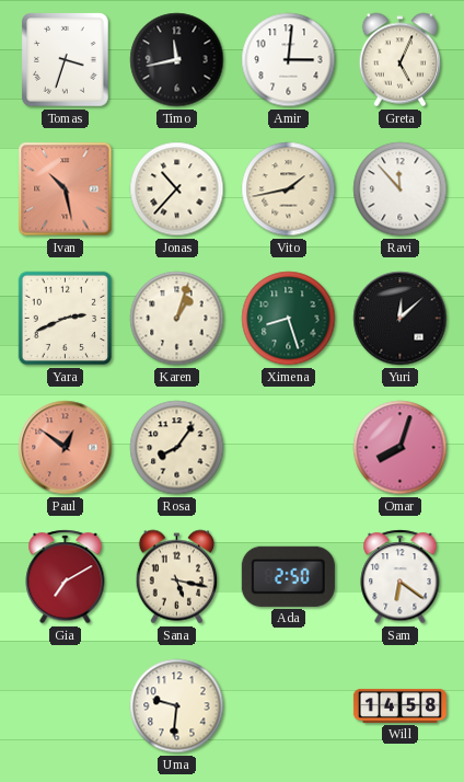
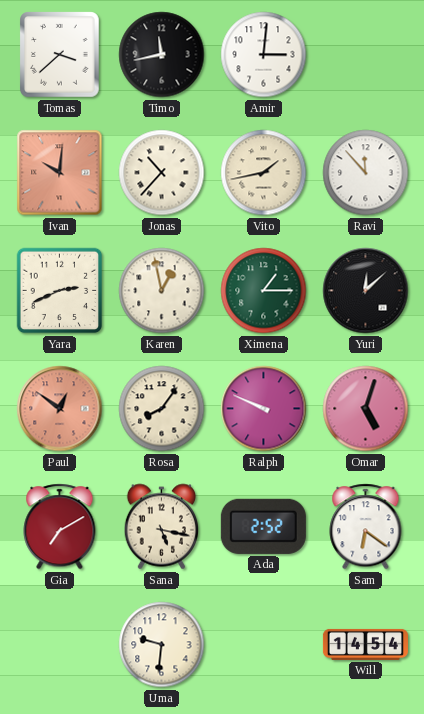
Tomas: 3:33 -> 3:38
Greta: 5:04 -> none
Ivan: 10:28 -> 10:01
Karen: 1:03 -> 12:58
Ximena: 8:27 -> 1:15
Ralph: none -> 9:49
Omar: 8:03 -> 5:03
Ada: 2:50 -> 2:52
Will: 14:58 -> 14:54
